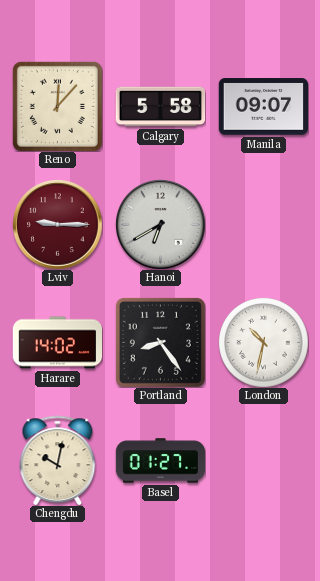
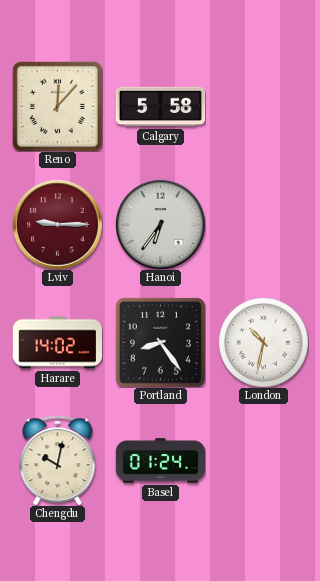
Manila: 09:07 -> none
Hanoi: 6:40 -> 6:36
Basel: 01:27 -> 01:24
